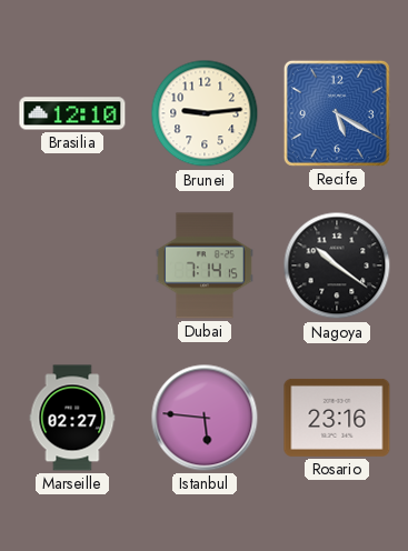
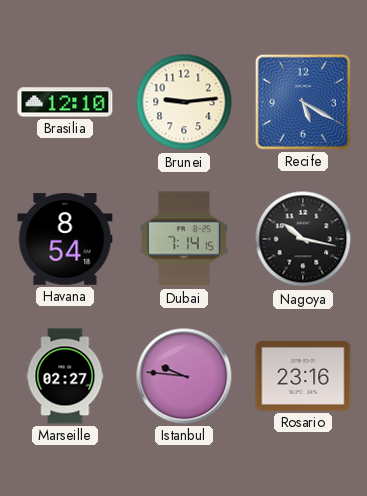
Havana: none -> 8:54
Nagoya: 10:21 -> 10:17
Istanbul: 5:46 -> 9:46
